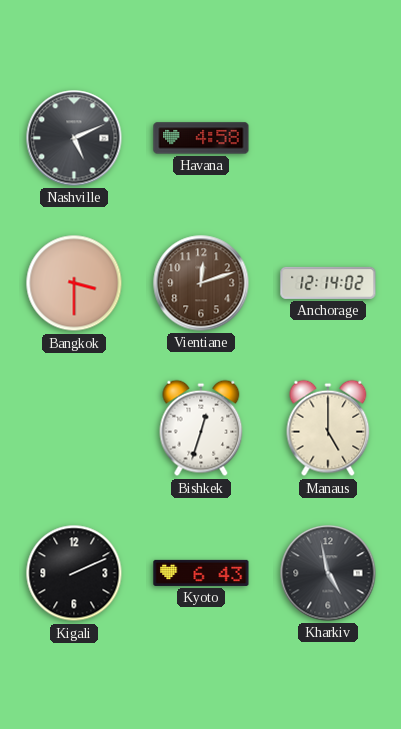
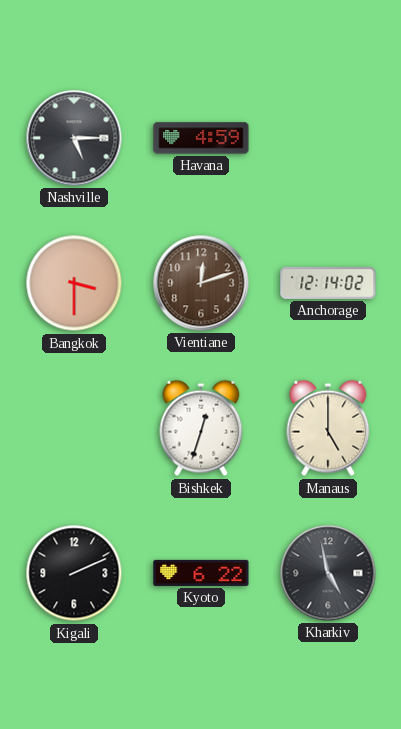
Nashville: 5:11 -> 5:15
Havana: 4:58 -> 4:59
Kyoto: 6:43 -> 6:22
